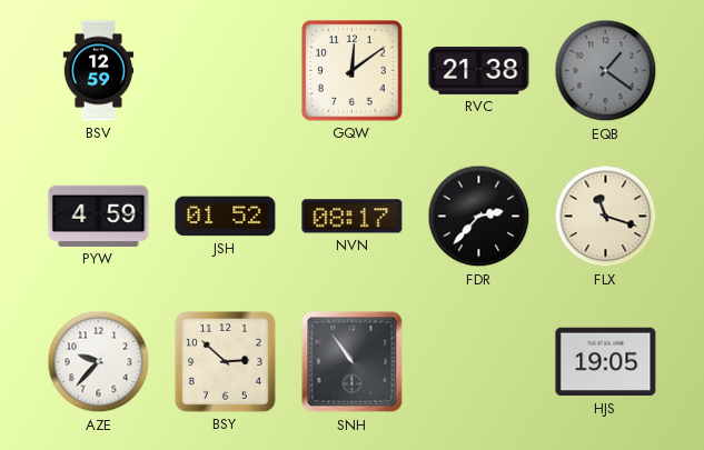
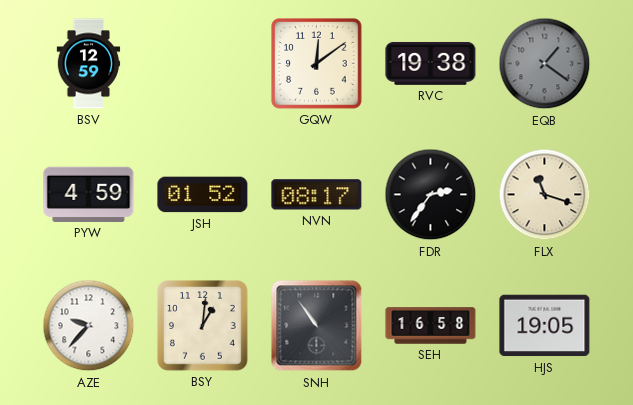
RVC: 21:38 -> 19:38
FDR: 2:37 -> 2:36
BSY: 2:52 -> 1:01
SEH: none -> 16:58
